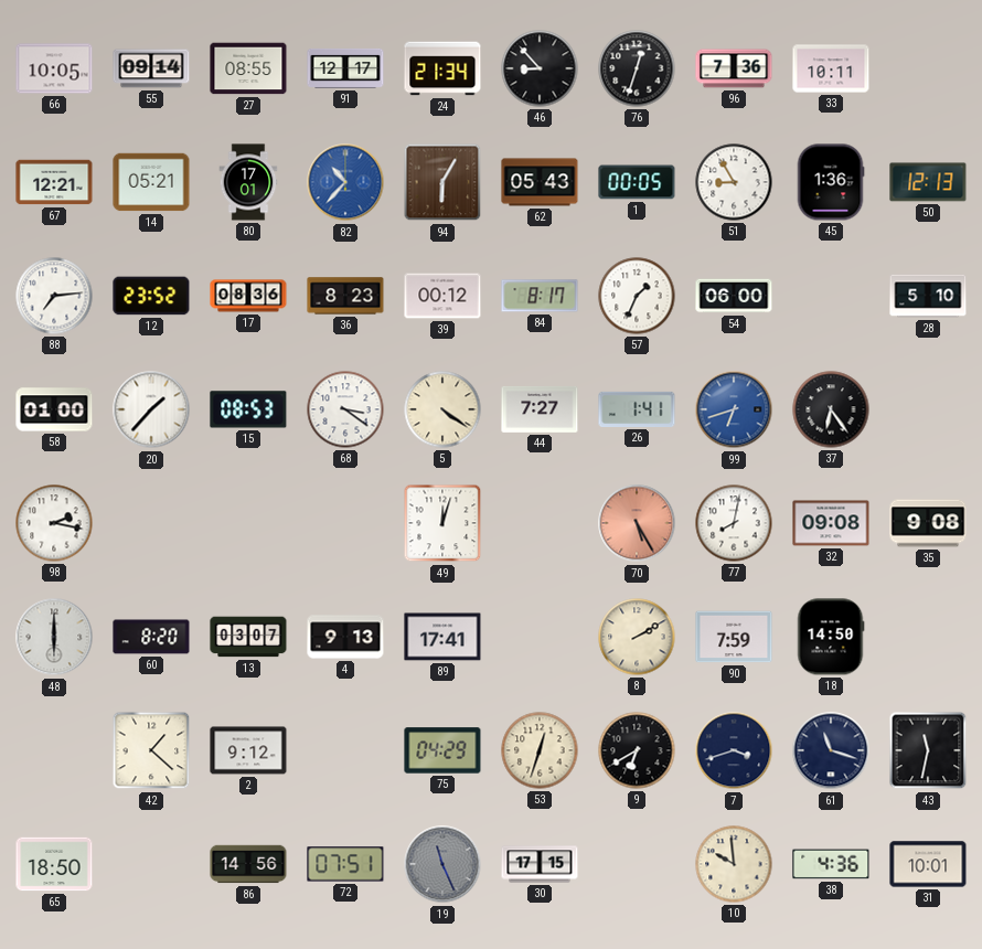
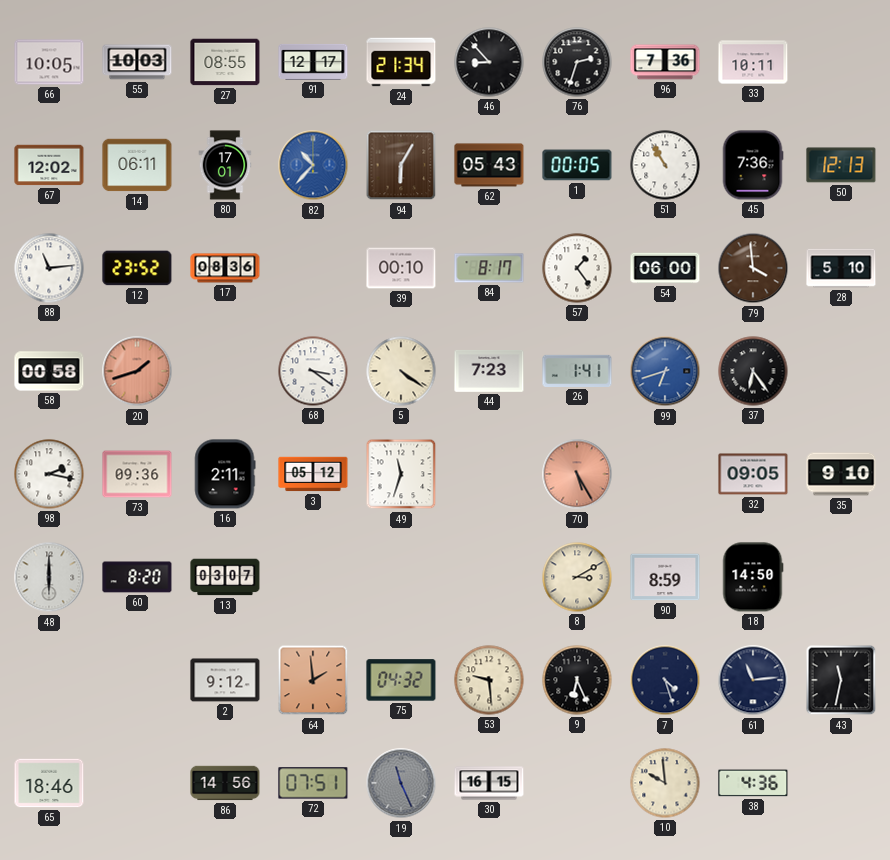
55: 09:14 -> 10:03
76: 12:33 -> 2:33
67: 12:21 -> 12:02
14: 05:21 -> 06:11
51: 8:55 -> 10:55
45: 1:36 -> 7:36
88: 7:14 -> 11:14
36: 8:23 -> none
39: 00:12 -> 00:10
57: 1:34 -> 1:24
79: none -> 3:59
58: 01:00 -> 00:58
20: 1:37 -> 1:42
20 dial: white -> salmon
15: 08:53 -> none
44: 7:27 -> 7:23
73: none -> 09:36
16: none -> 2:11
3: none -> 05:12
49: 12:03 -> 11:33
77: 8:02 -> none
32: 09:08 -> 09:05
35: 9:08 -> 9:10
4: 9:13 -> none
89: 17:41 -> none
8: 2:10 -> 3:10
90: 7:59 -> 8:59
42: 1:22 -> none
64: none -> 1:59
75: 04:29 -> 04:32
53: 12:33 -> 9:29
9: 6:40 -> 6:26
7: 3:42 -> 4:27
61: 11:18 -> 11:14
65: 18:50 -> 18:46
30: 17:15 -> 16:15
31: 10:01 -> none
